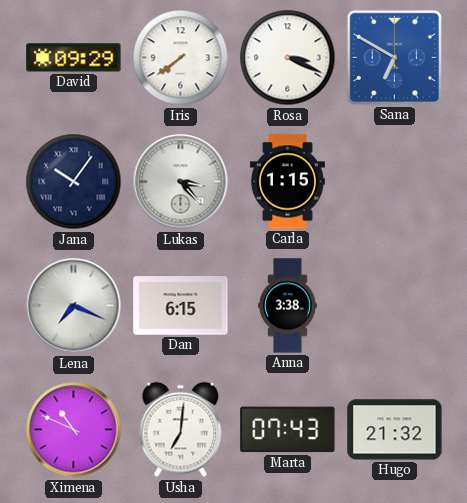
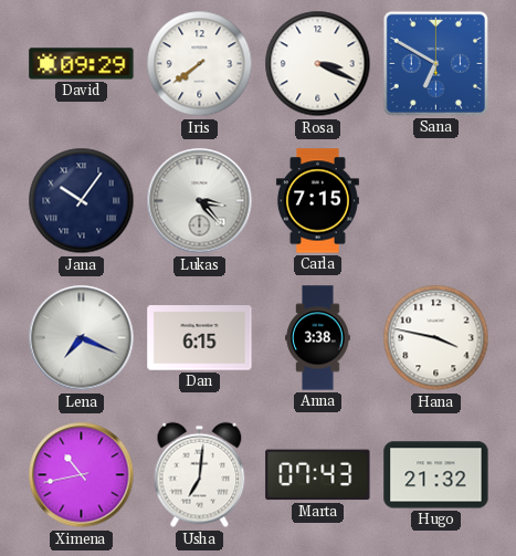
Carla: 1:15 -> 7:15
Hana: none -> 3:47
Ximena: 10:49 -> 10:43
